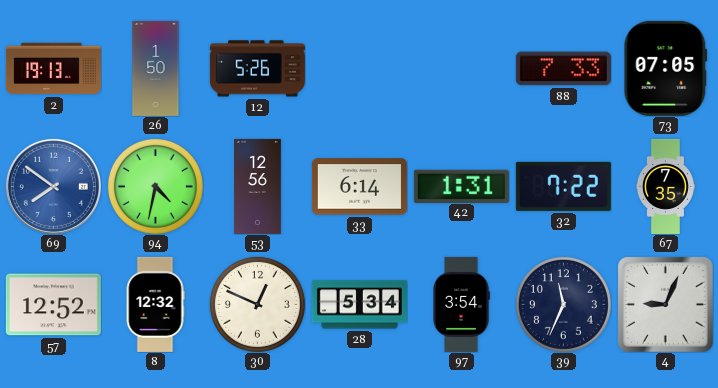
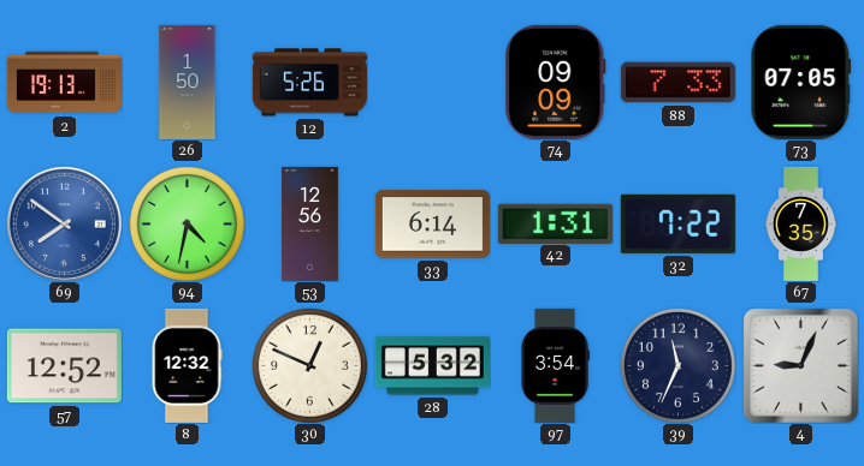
74: none -> 09:09
28: 5:34 -> 5:32
